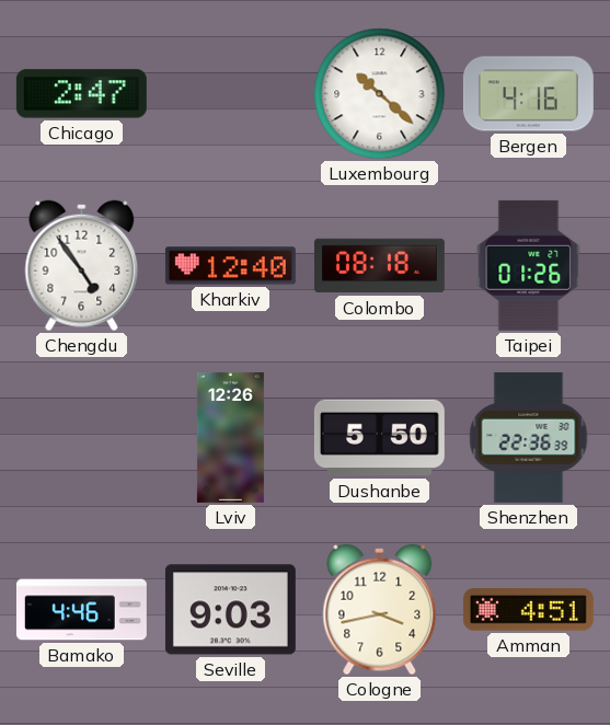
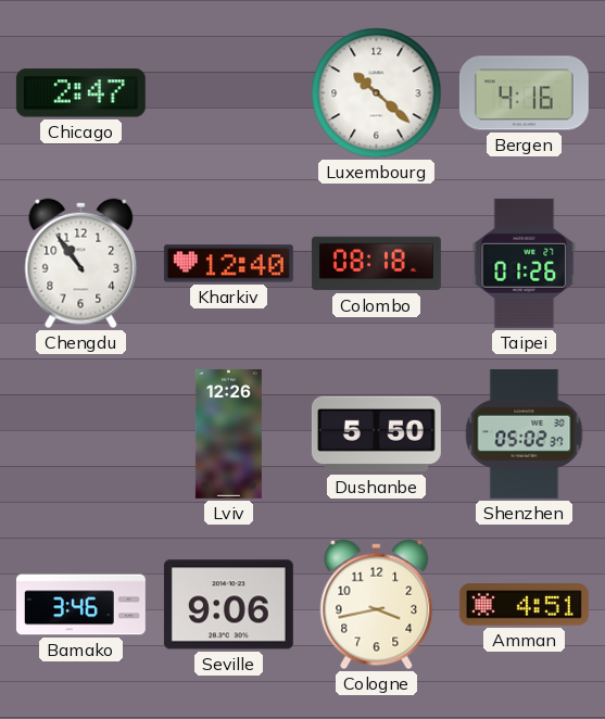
Chengdu: 4:54 -> 10:54
Shenzhen: 22:36 -> 05:02
Bamako: 4:46 -> 3:46
Seville: 9:03 -> 9:06
